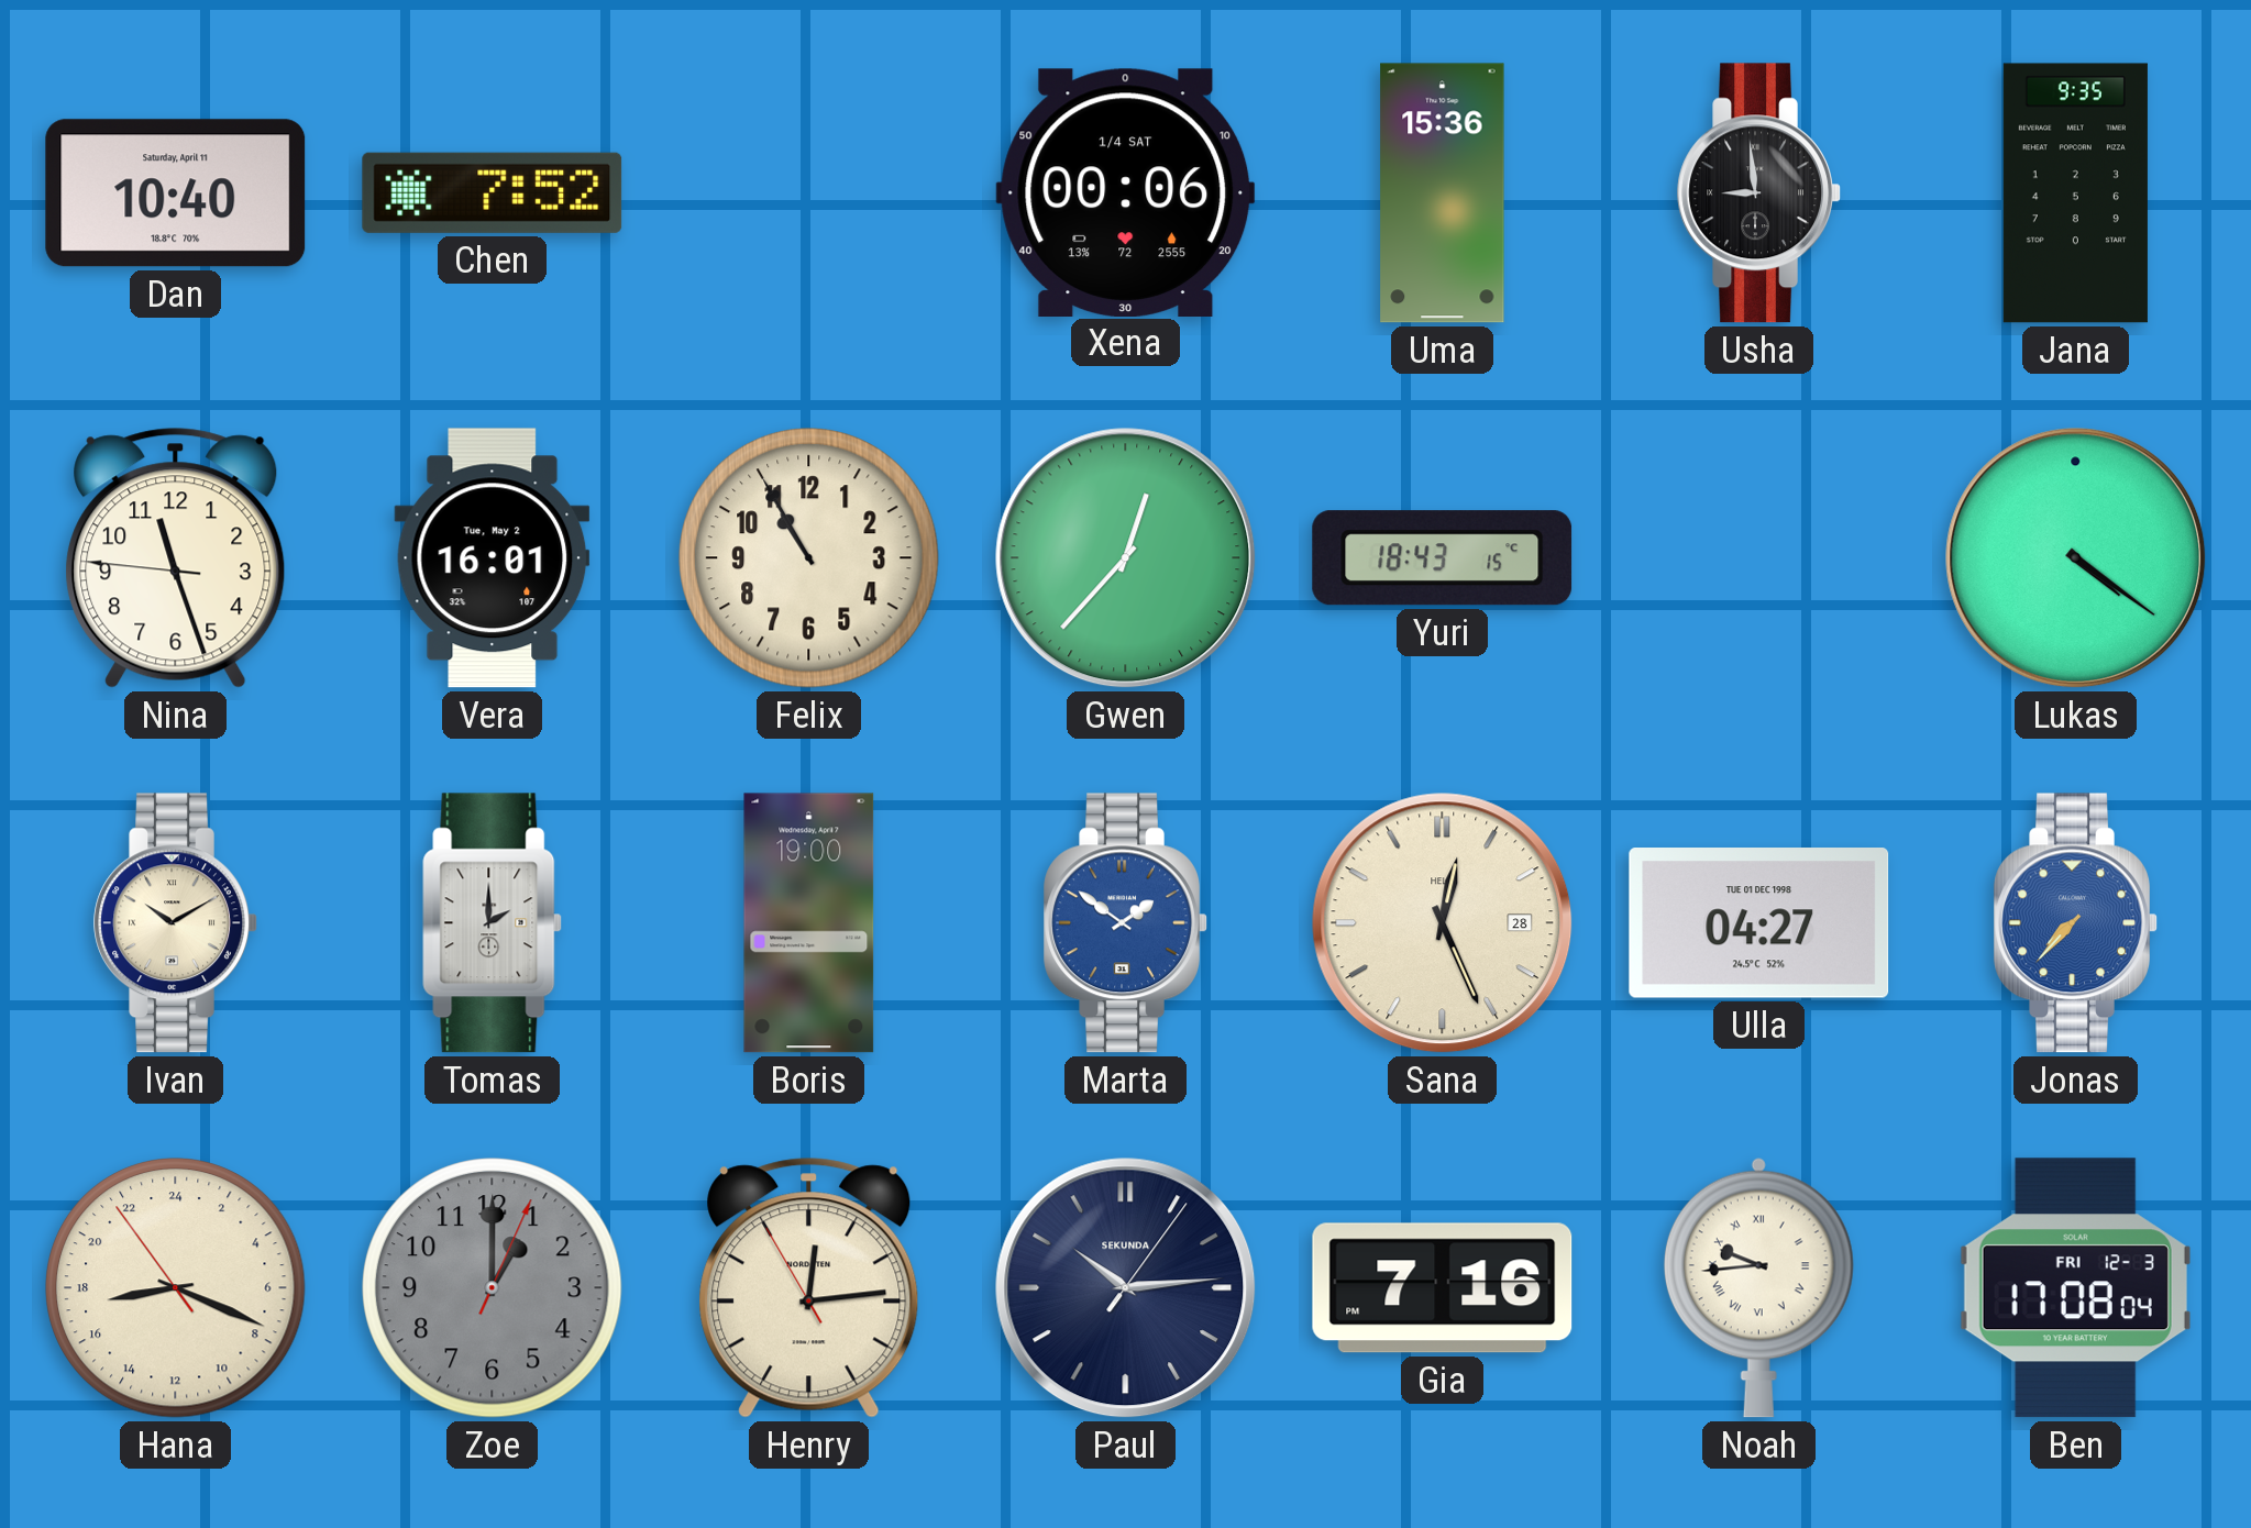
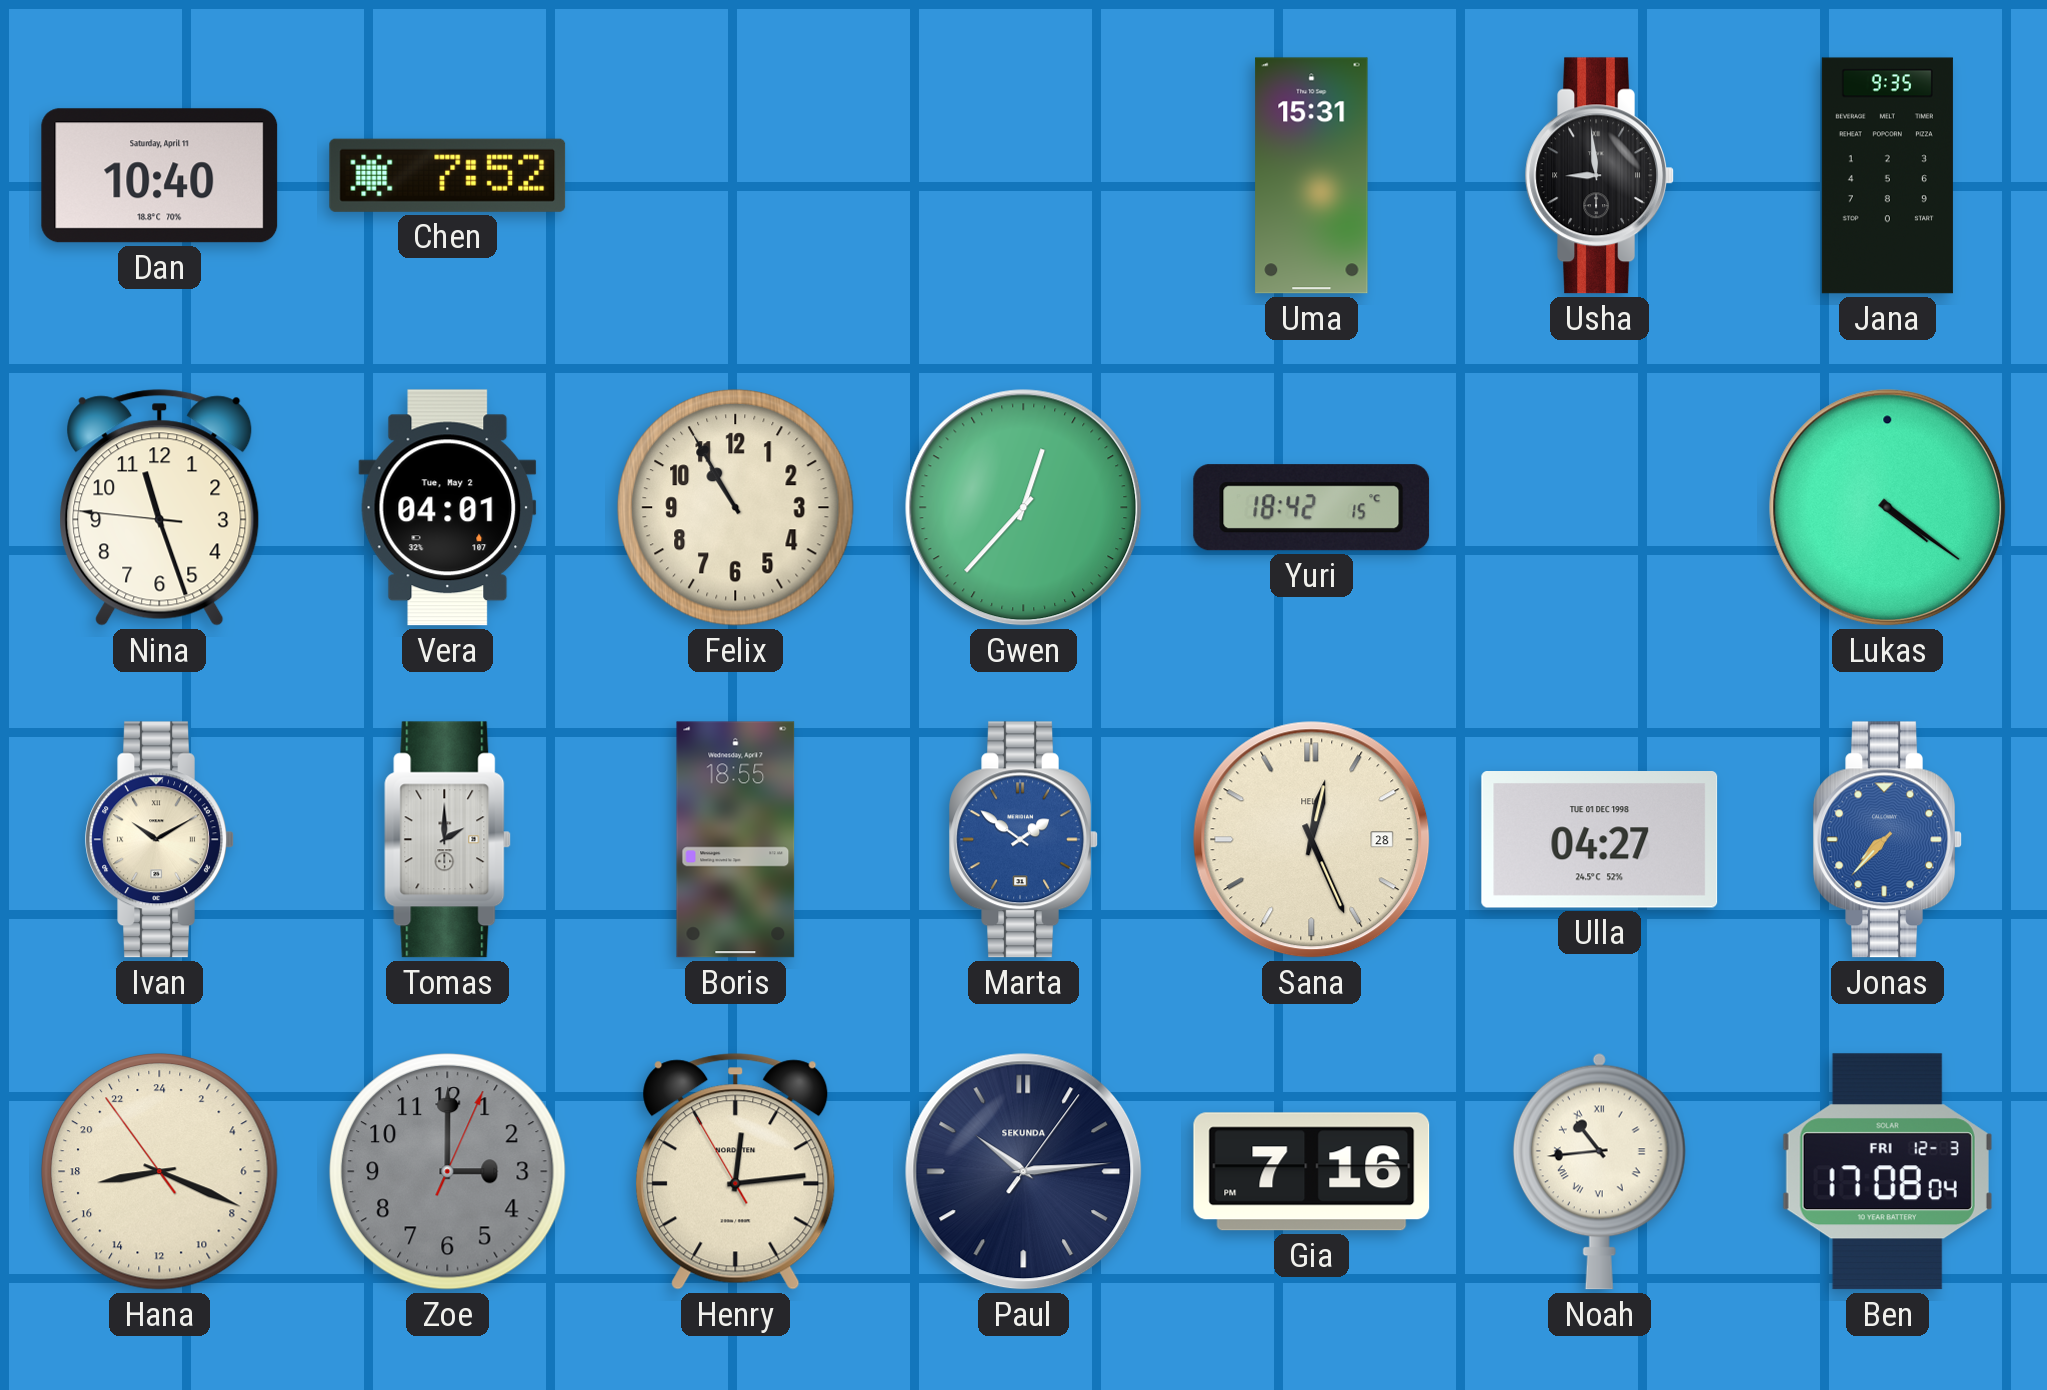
Xena: 00:06 -> none
Uma: 15:36 -> 15:31
Vera: 16:01 -> 04:01
Yuri: 18:43 -> 18:42
Boris: 19:00 -> 18:55
Zoe: 1:00 -> 3:00
Noah: 9:44 -> 10:44
